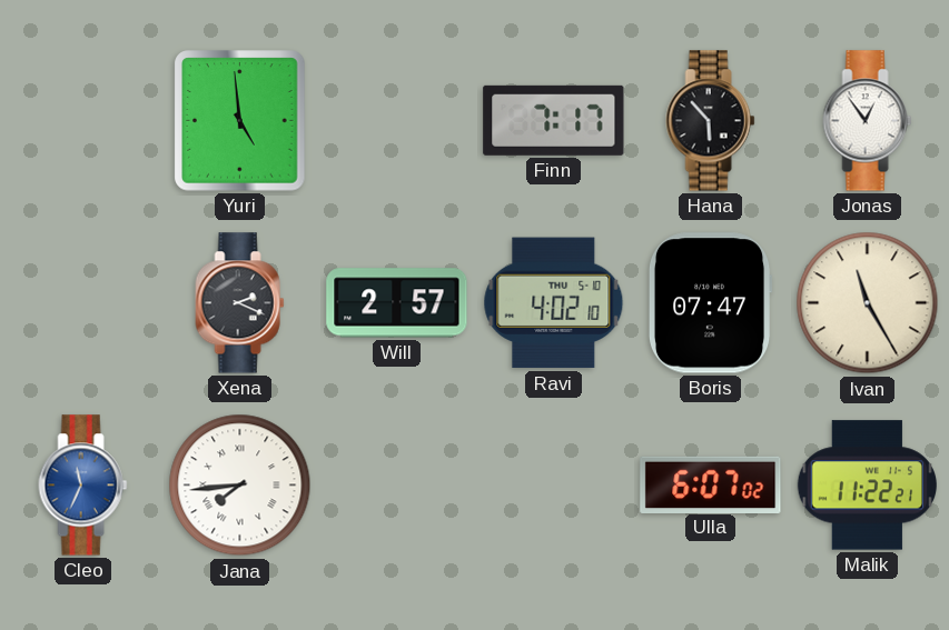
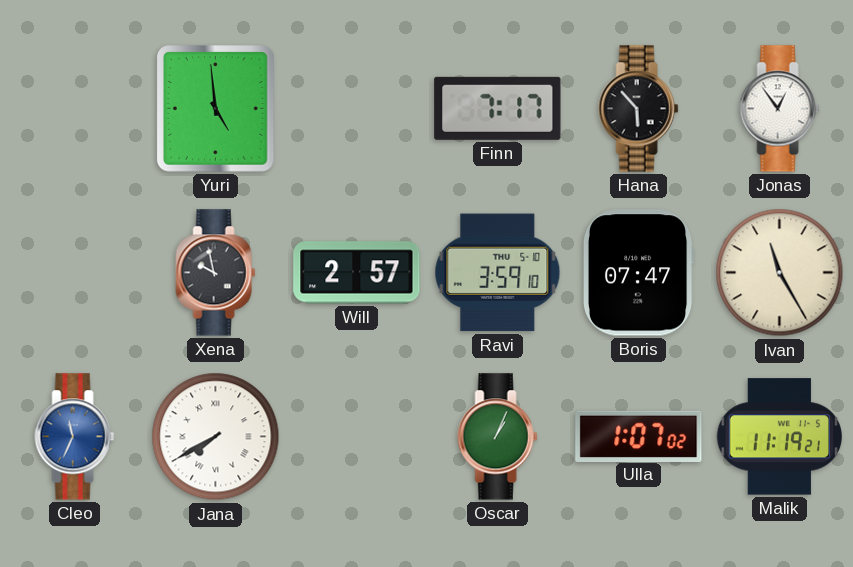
Xena: 2:19 -> 9:58
Ravi: 4:02 -> 3:59
Jana: 7:44 -> 7:40
Oscar: none -> 1:04
Ulla: 6:07 -> 1:07
Malik: 11:22 -> 11:19
